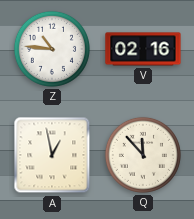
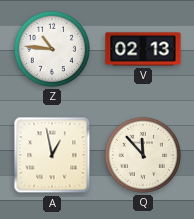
V: 02:16 -> 02:13
